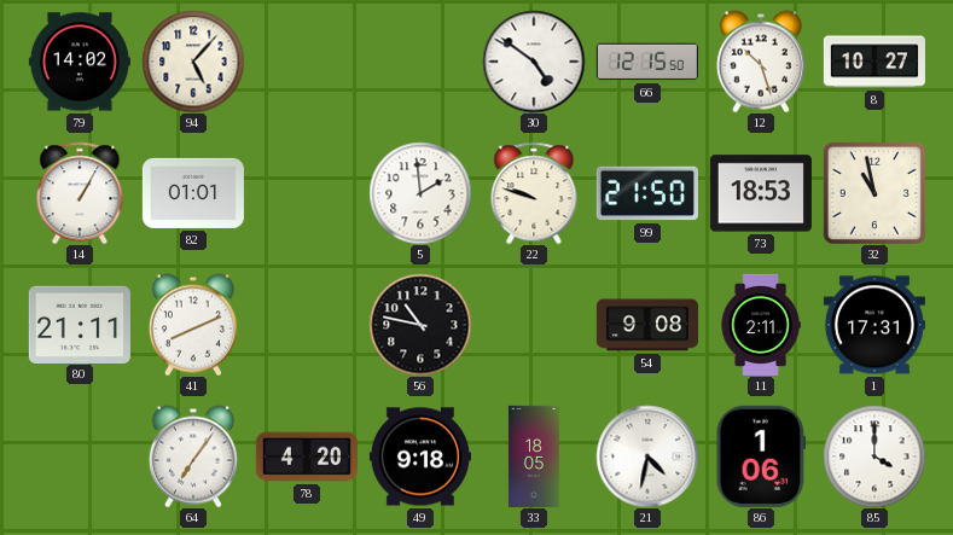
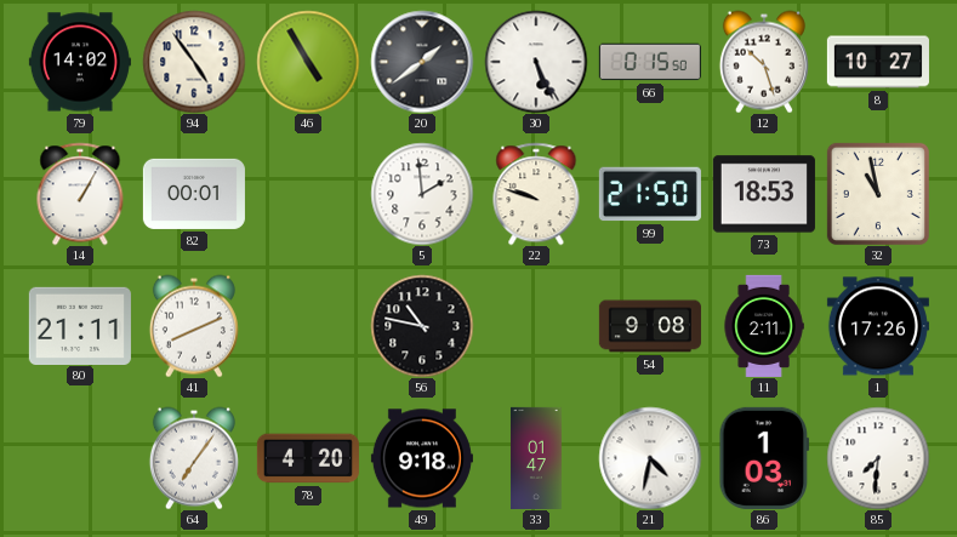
94: 5:07 -> 4:54
46: none -> 4:55
20: none -> 1:39
30: 4:51 -> 5:26
66: 12:15 -> 0:15
82: 01:01 -> 00:01
1: 17:31 -> 17:26
33: 18:05 -> 01:47
86: 1:06 -> 1:03
85: 4:00 -> 7:31
